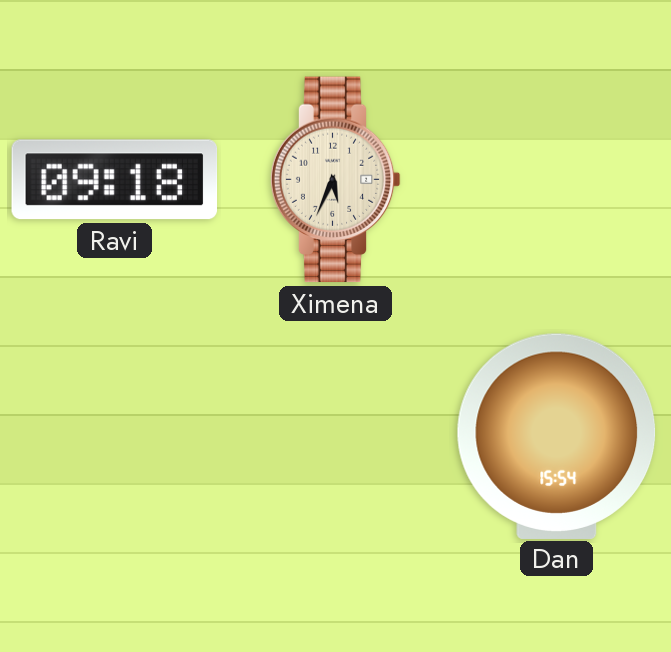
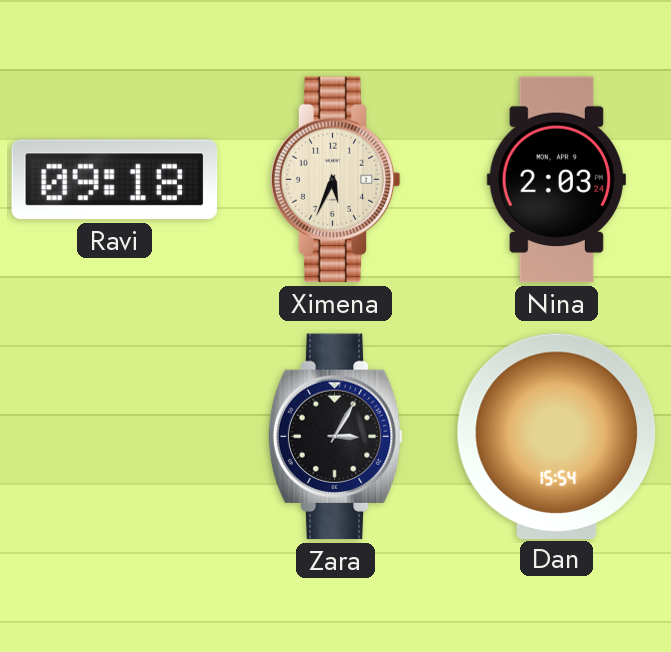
Nina: none -> 2:03
Zara: none -> 3:05
